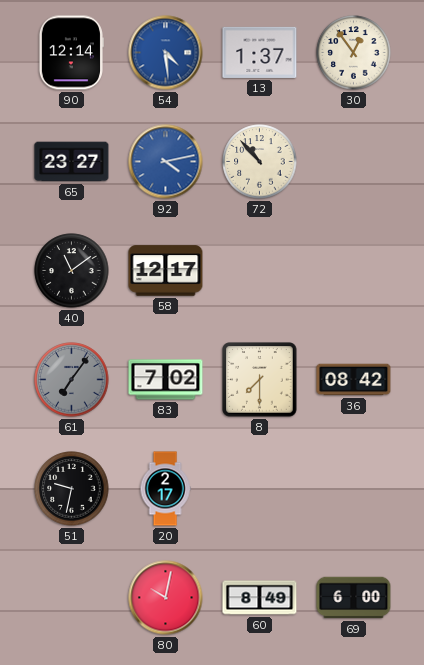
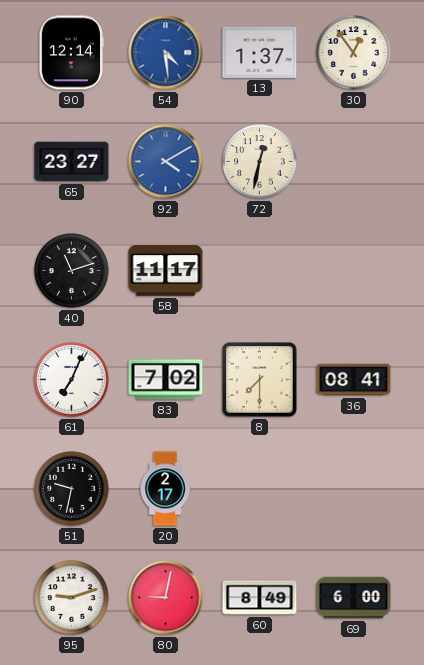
92: 4:13 -> 4:10
72: 10:53 -> 12:32
40: 11:09 -> 11:12
58: 12:17 -> 11:17
61: 7:06 -> 7:04
61 dial: grey -> white
36: 08:42 -> 08:41
95: none -> 9:12
80: 10:02 -> 9:02
